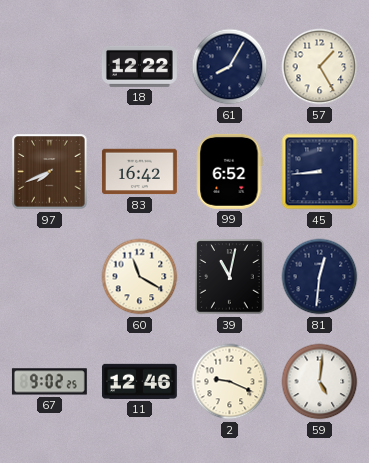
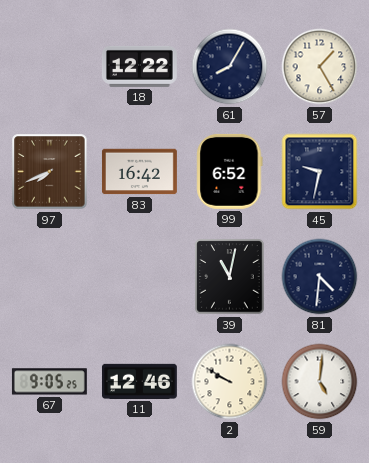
45: 8:44 -> 9:32
60: 11:20 -> none
81: 12:31 -> 4:31
67: 9:02 -> 9:05
2: 9:19 -> 9:50
